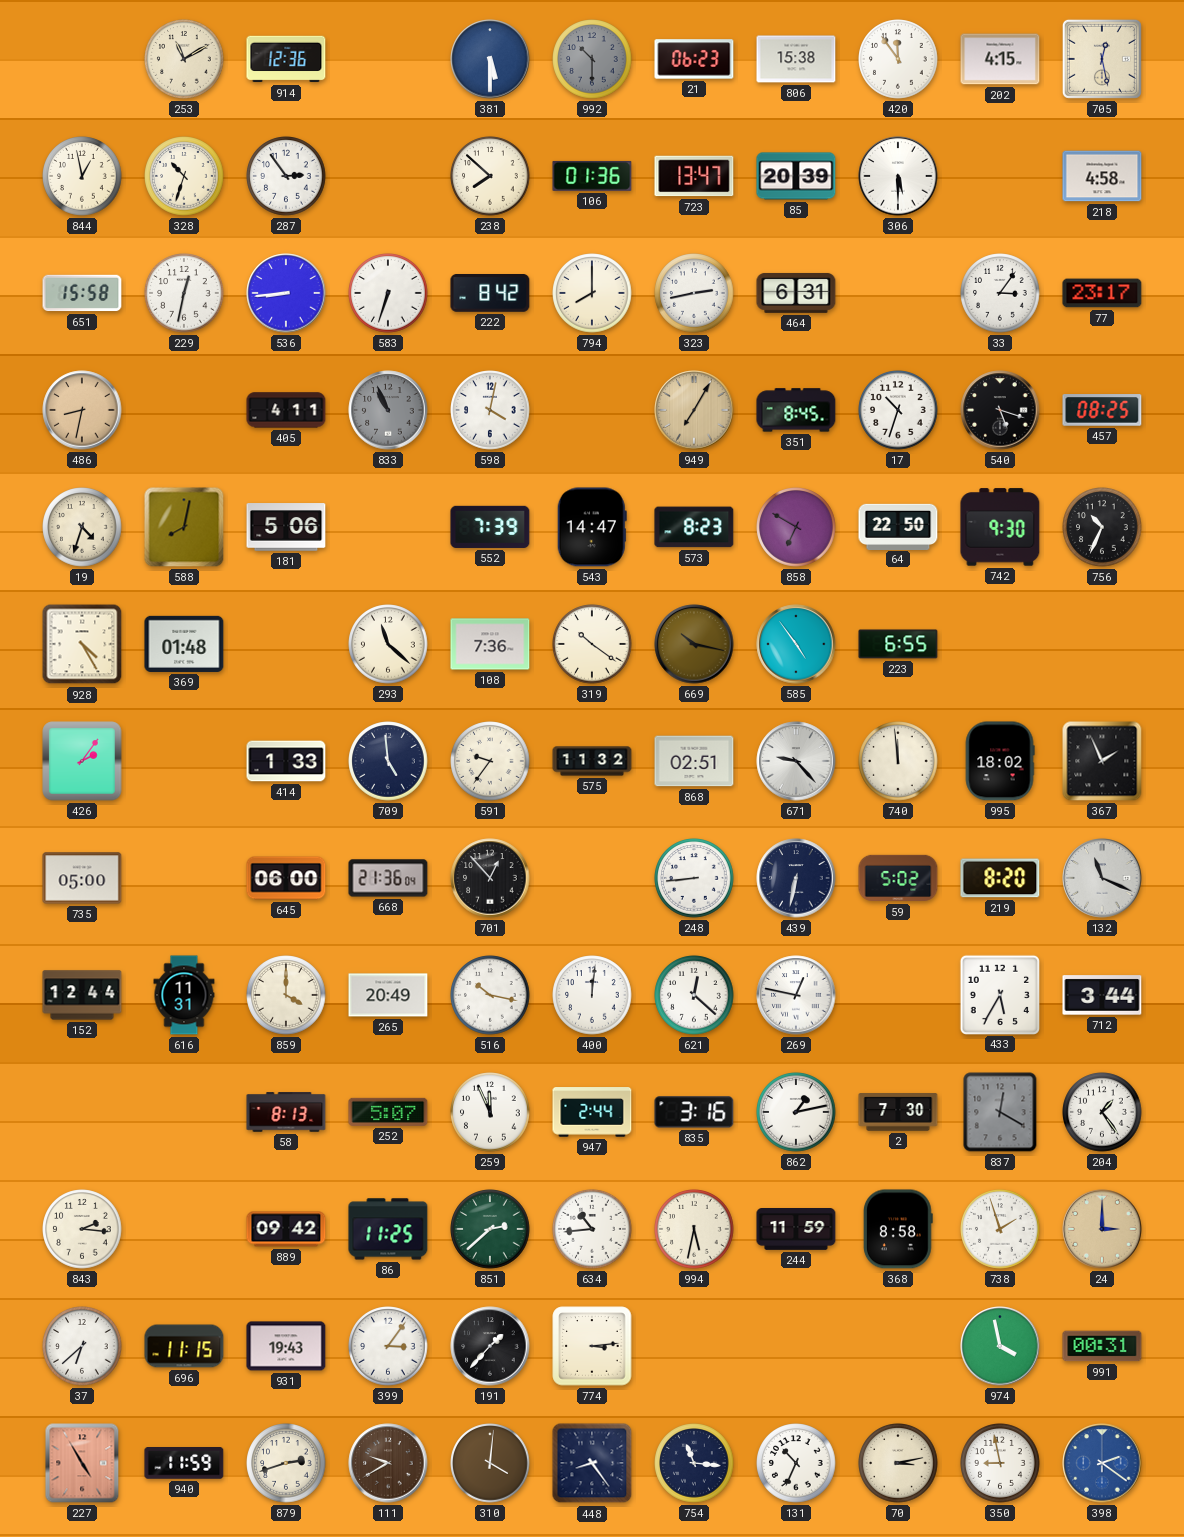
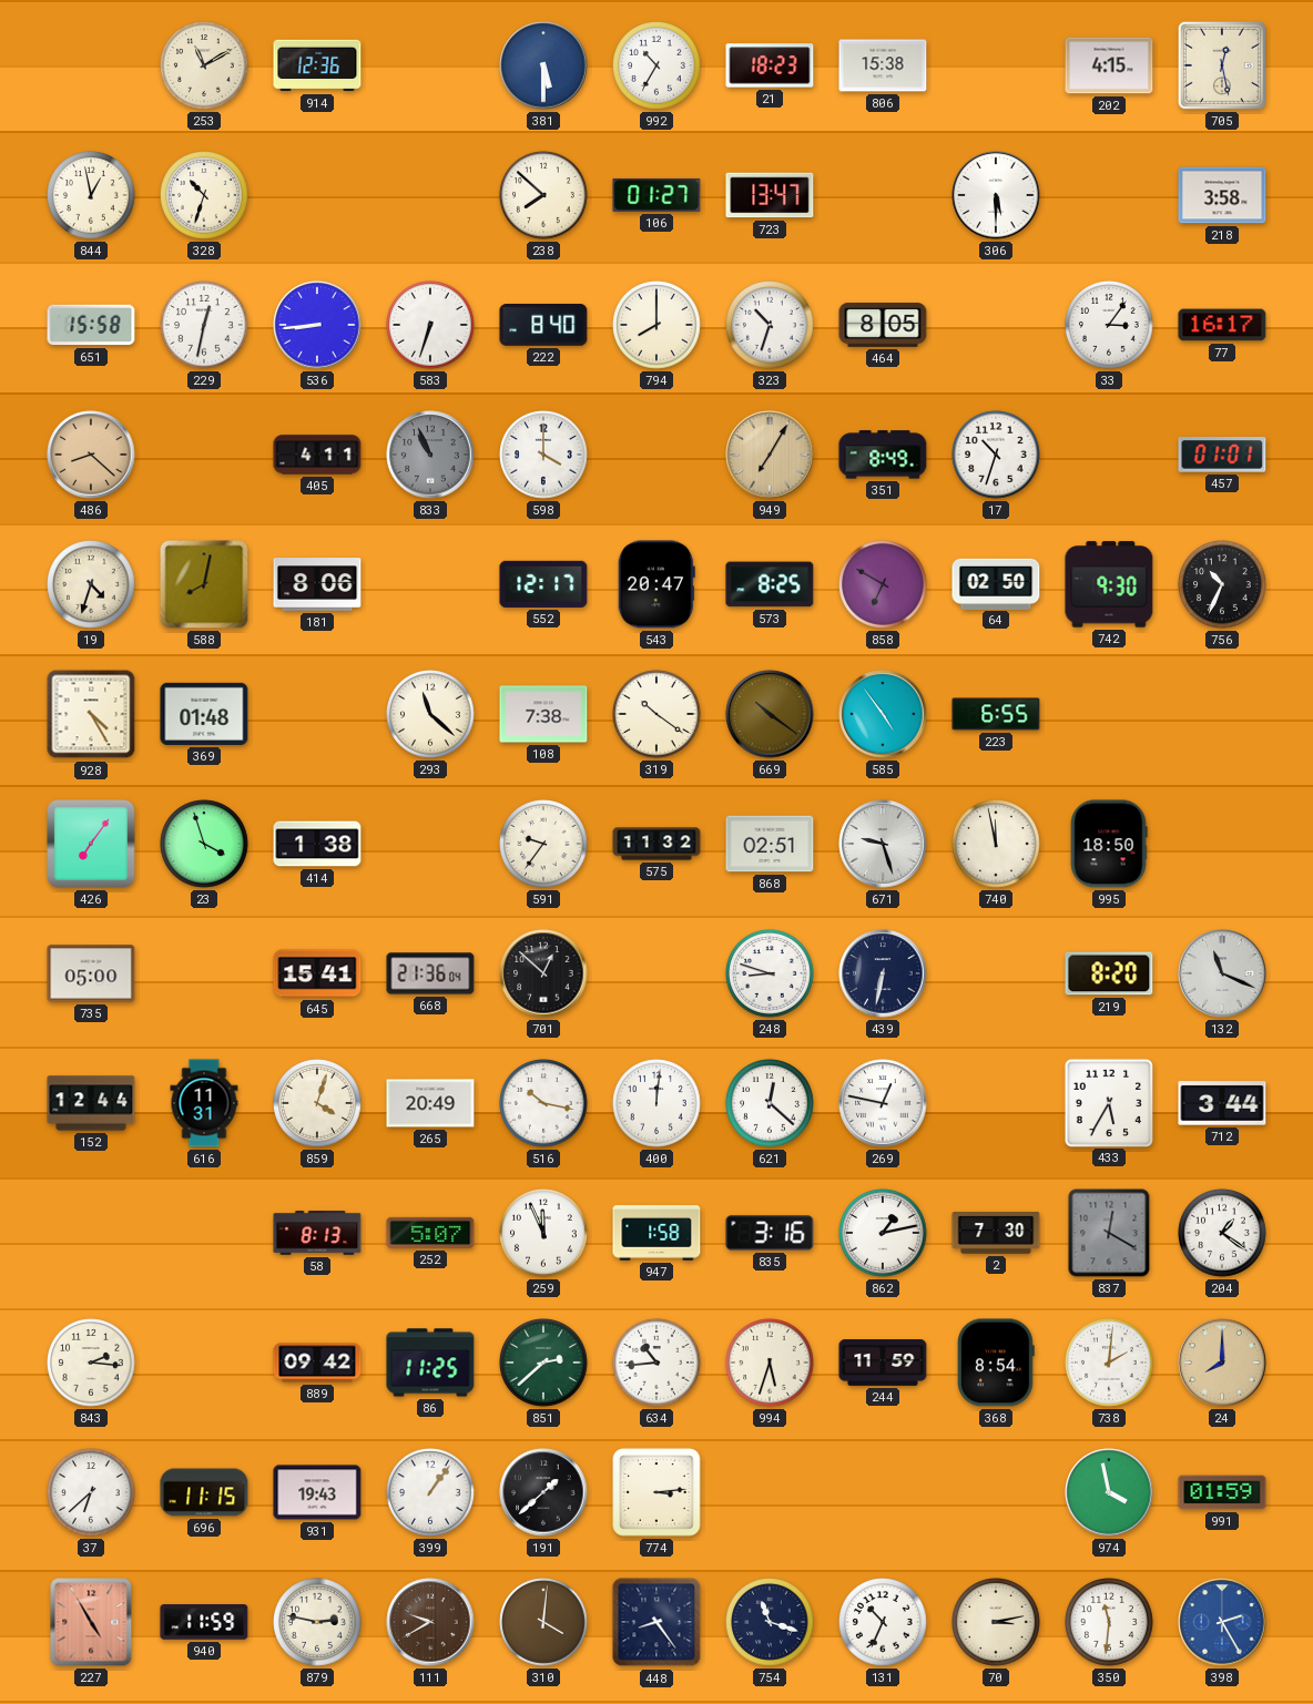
992: 10:30 -> 10:35
992 dial: grey -> white
21: 06:23 -> 18:23
420: 11:54 -> none
287: 2:54 -> none
106: 01:36 -> 01:27
85: 20:39 -> none
218: 4:58 -> 3:58
222: 8:42 -> 8:40
323: 2:43 -> 10:33
464: 6:31 -> 8:05
77: 23:17 -> 16:17
486: 8:32 -> 8:22
598: 4:02 -> 4:00
351: 8:45 -> 8:49
540: 5:18 -> none
457: 08:25 -> 01:01
181: 5:06 -> 8:06
552: 7:39 -> 12:17
543: 14:47 -> 20:47
573: 8:23 -> 8:25
64: 22:50 -> 02:50
108: 7:36 -> 7:38
669: 10:17 -> 10:21
426: 2:06 -> 7:06
23: none -> 3:57
414: 1:33 -> 1:38
709: 4:59 -> none
671: 9:23 -> 9:27
740: 11:59 -> 11:58
995: 18:02 -> 18:50
367: 1:56 -> none
645: 06:00 -> 15:41
701: 12:53 -> 12:52
248: 8:44 -> 8:48
59: 5:02 -> none
859: 4:00 -> 4:03
947: 2:44 -> 1:58
204: 1:24 -> 1:21
994: 5:32 -> 5:33
368: 8:58 -> 8:54
738: 1:57 -> 2:01
24: 3:00 -> 8:00
399: 3:06 -> 1:06
191: 1:37 -> 1:38
991: 00:31 -> 01:59
879: 2:42 -> 2:47
754: 11:16 -> 11:18
350: 8:58 -> 11:31
398: 2:21 -> 2:25
